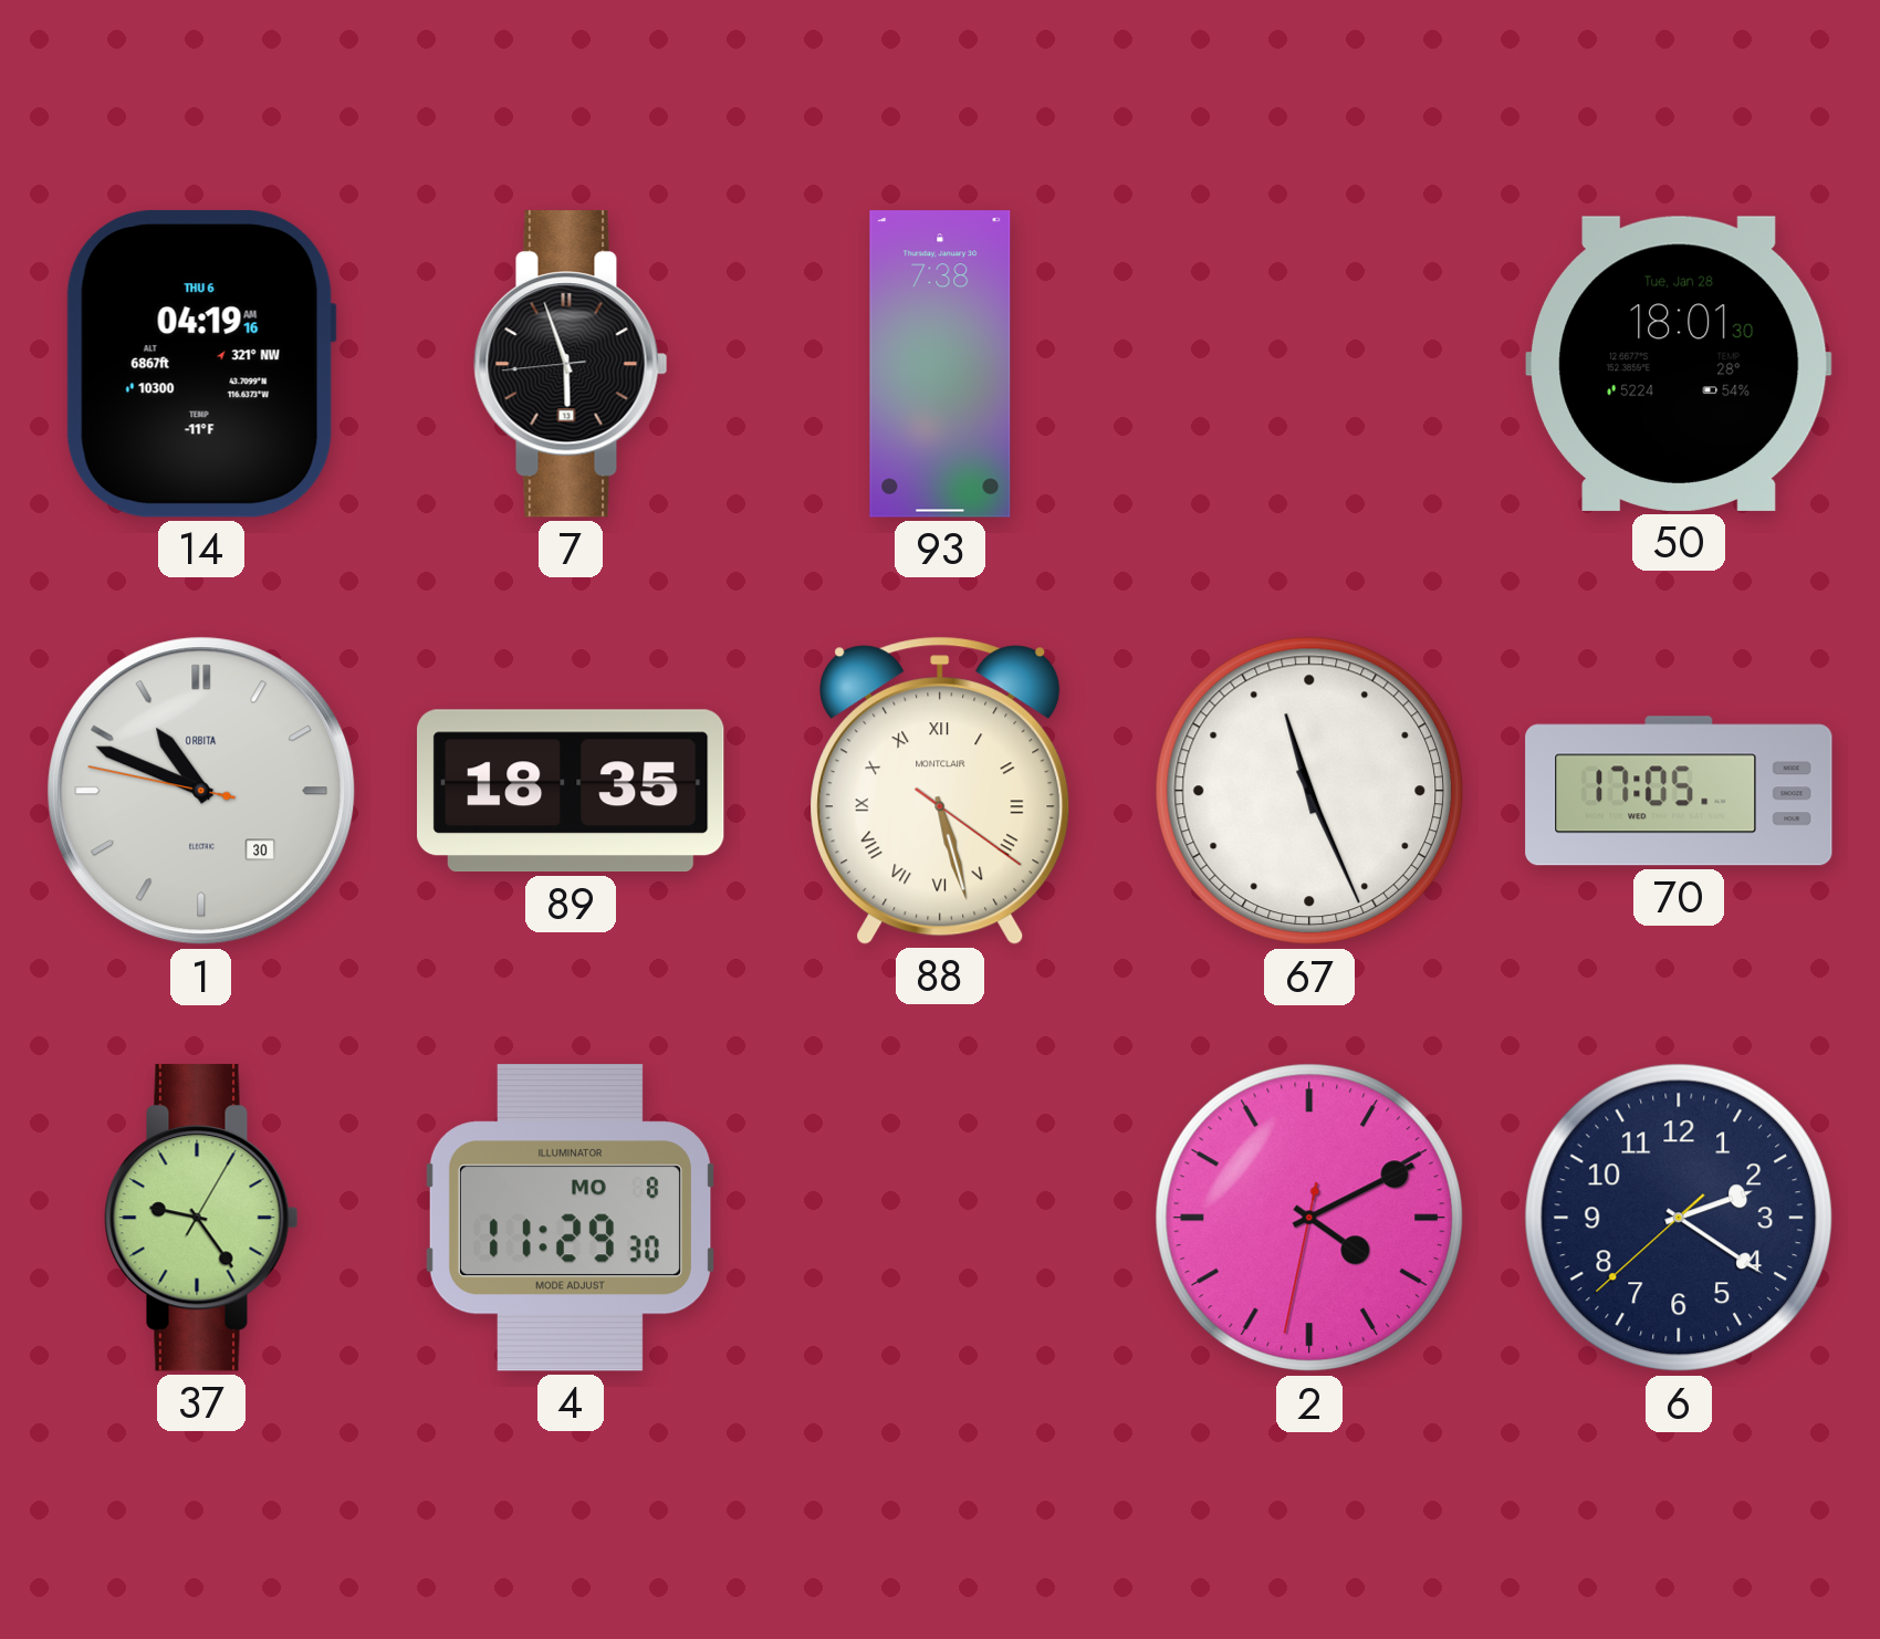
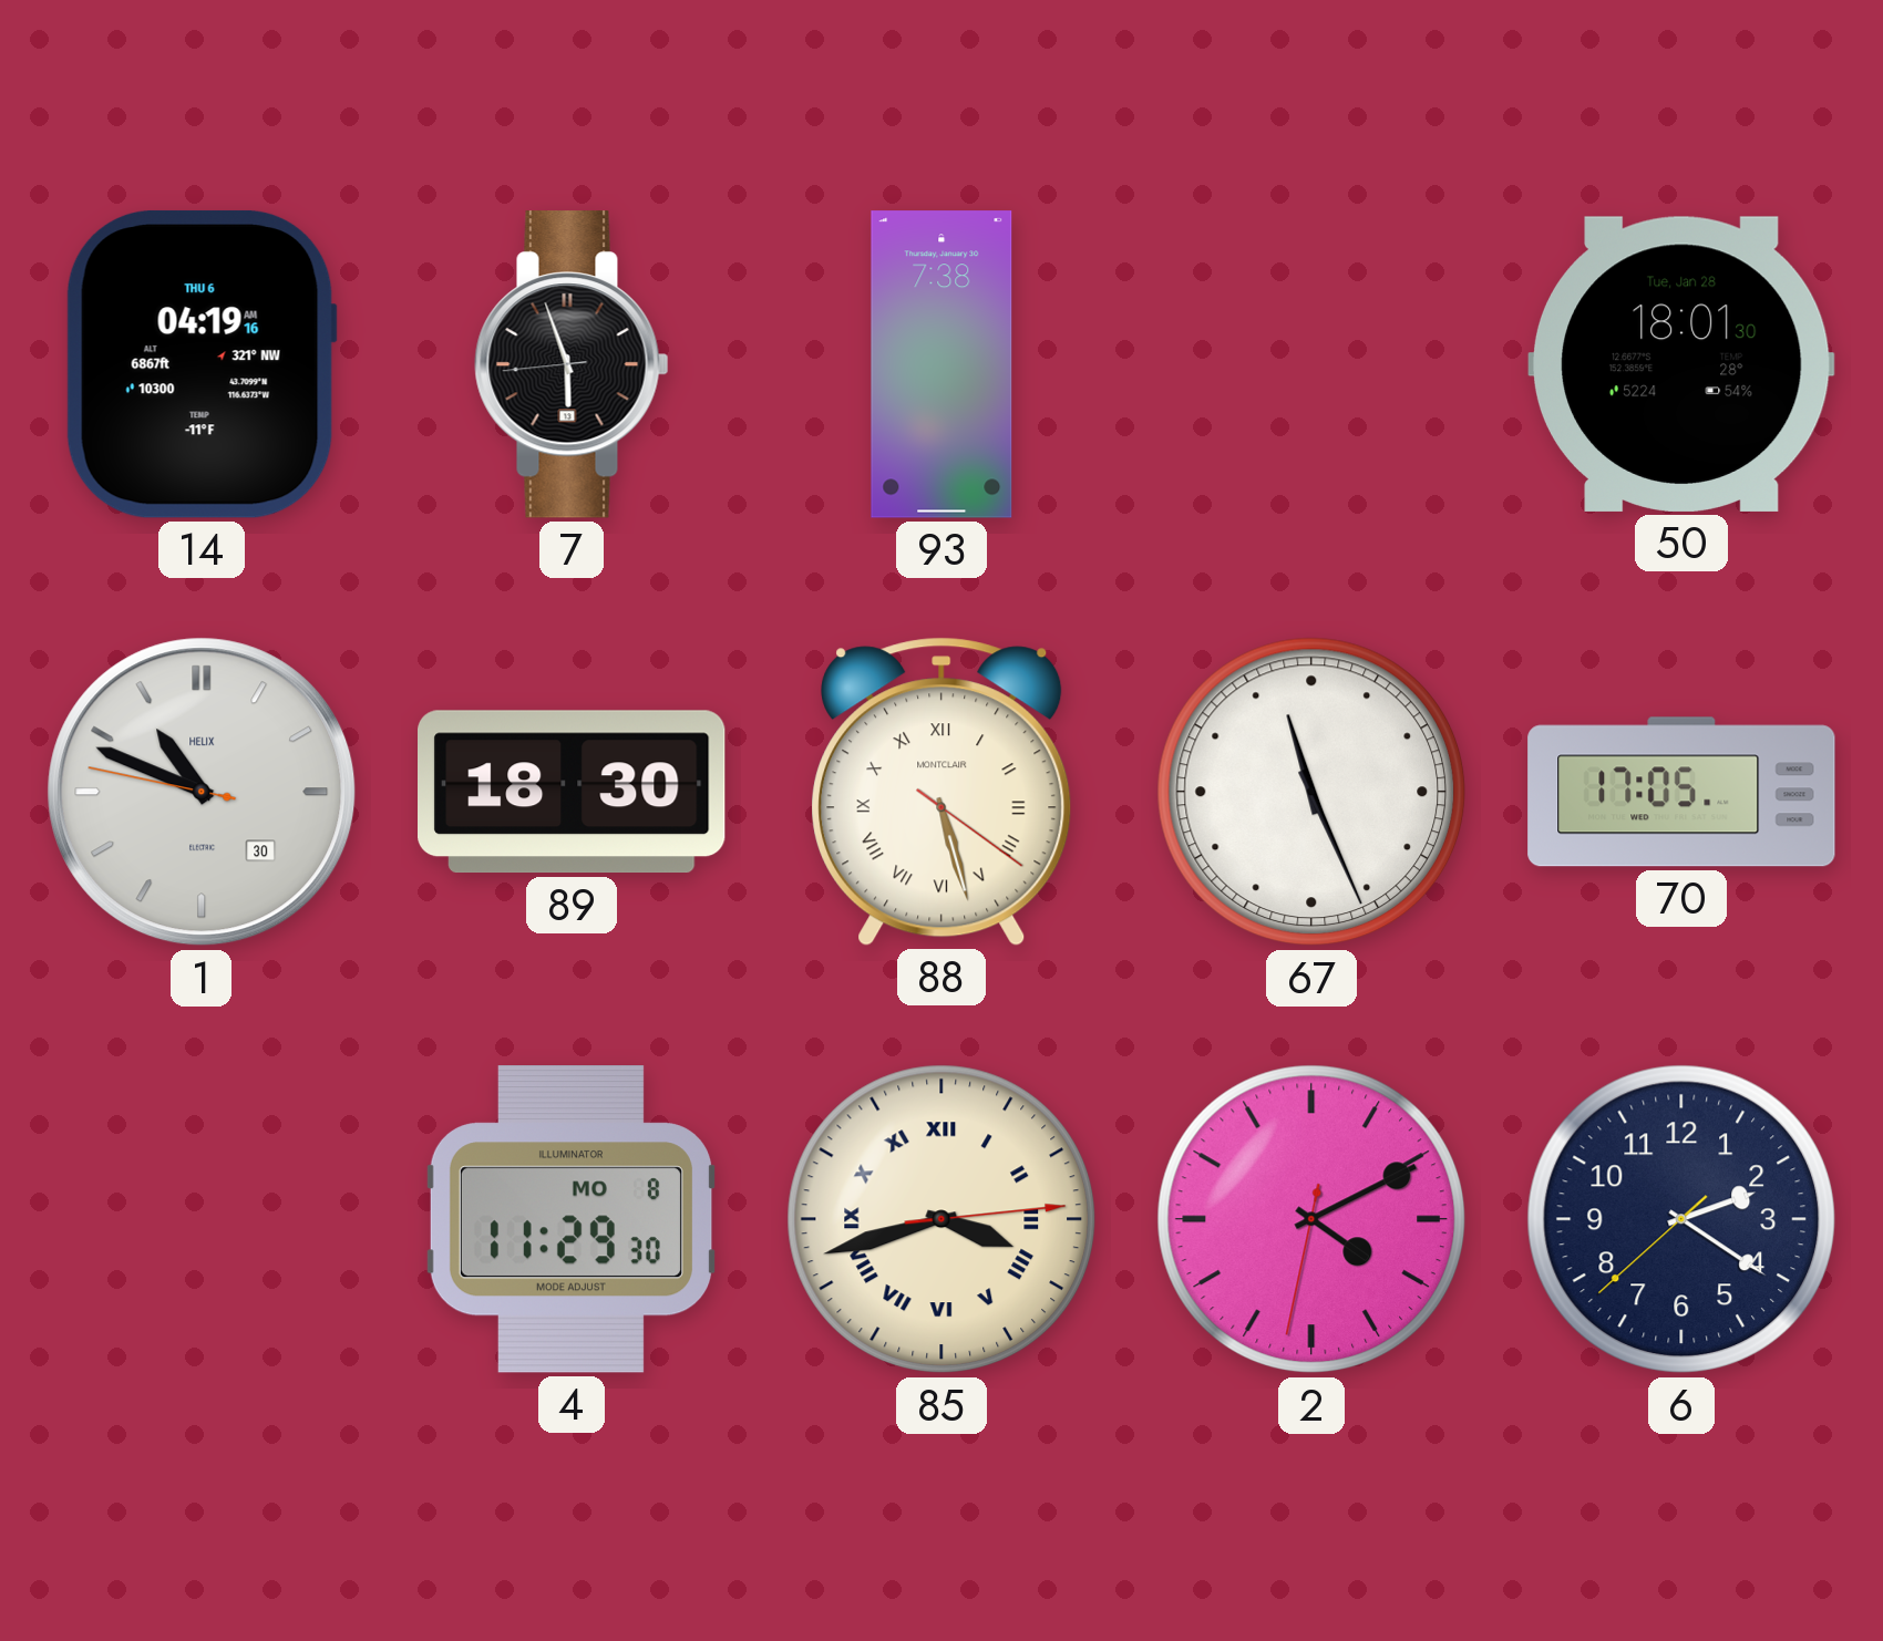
1 brand: ORBITA -> HELIX
89: 18:35 -> 18:30
37: 9:24 -> none
85: none -> 3:42
